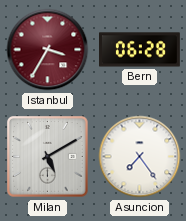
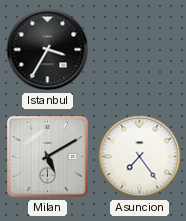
Istanbul dial: burgundy -> black
Bern: 06:28 -> none
